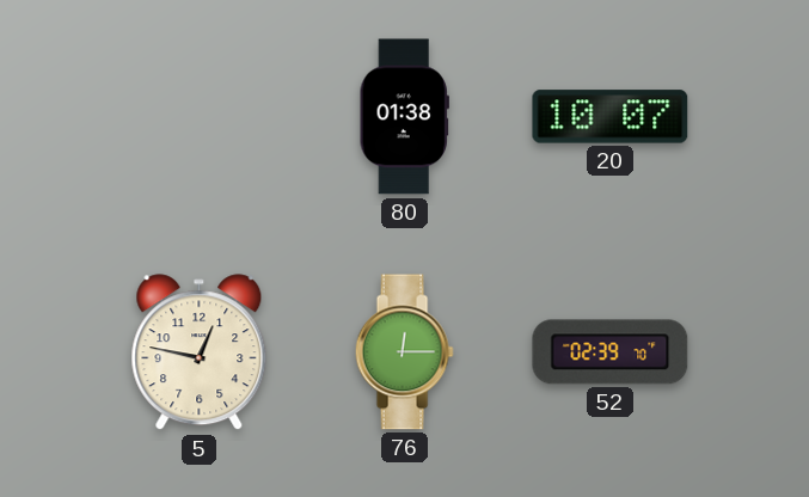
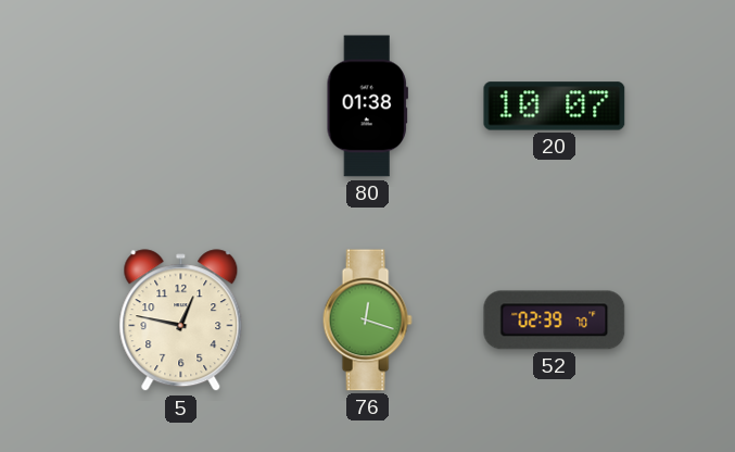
76: 12:15 -> 12:18
